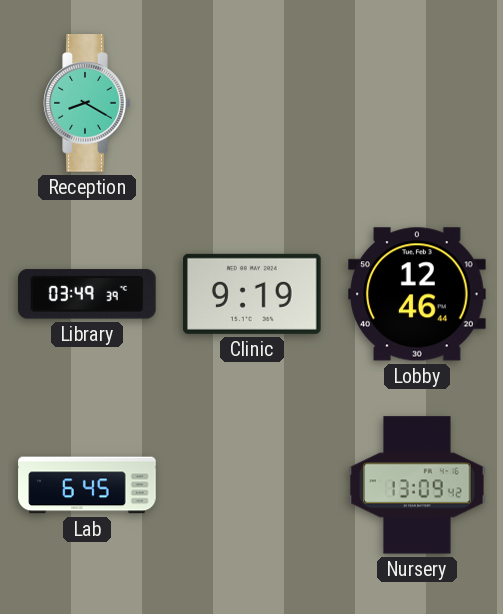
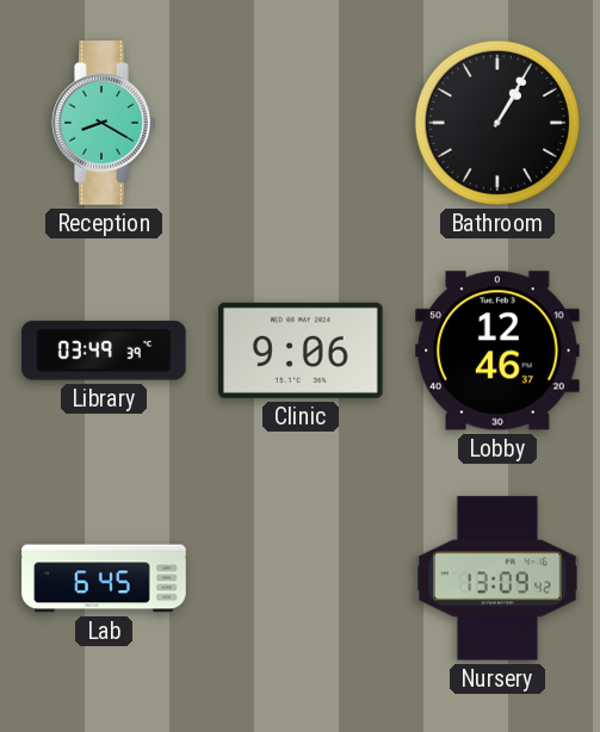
Bathroom: none -> 1:05
Clinic: 9:19 -> 9:06
Lobby: 12:46:44 -> 12:46:37
